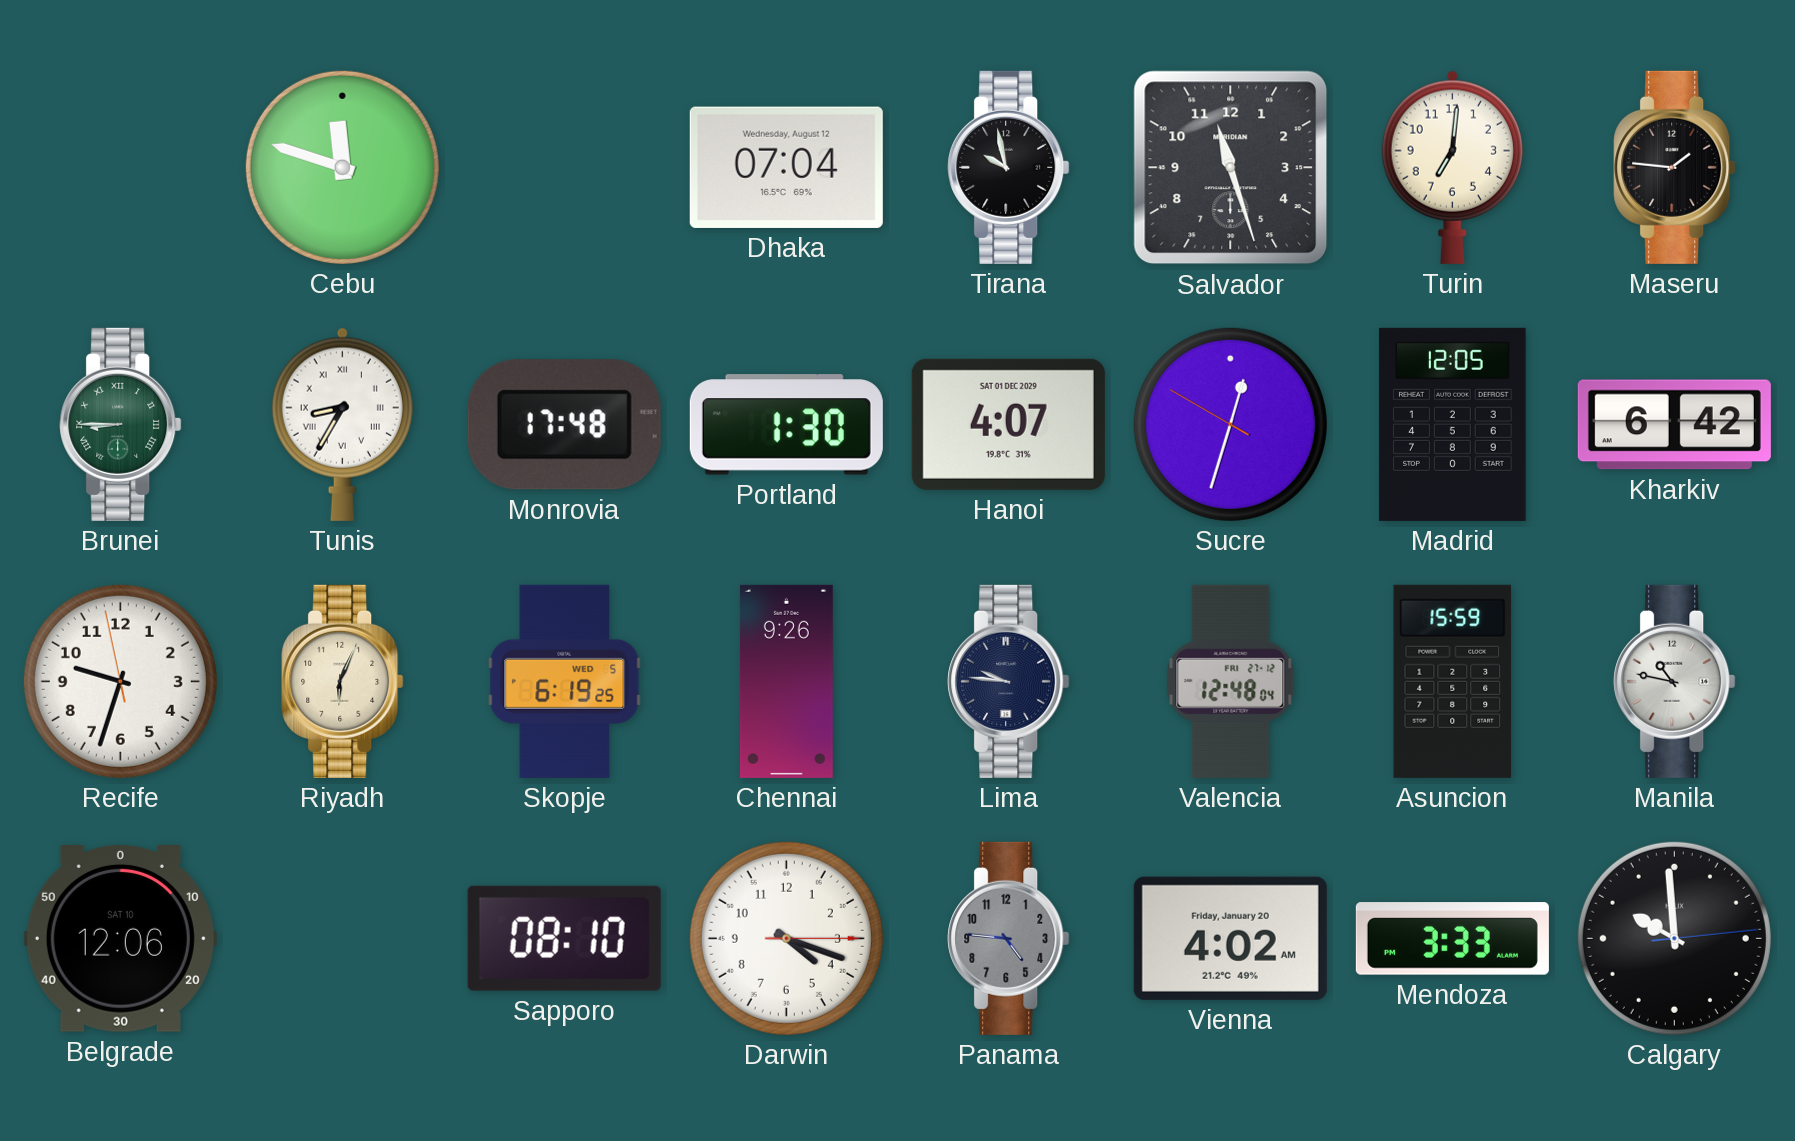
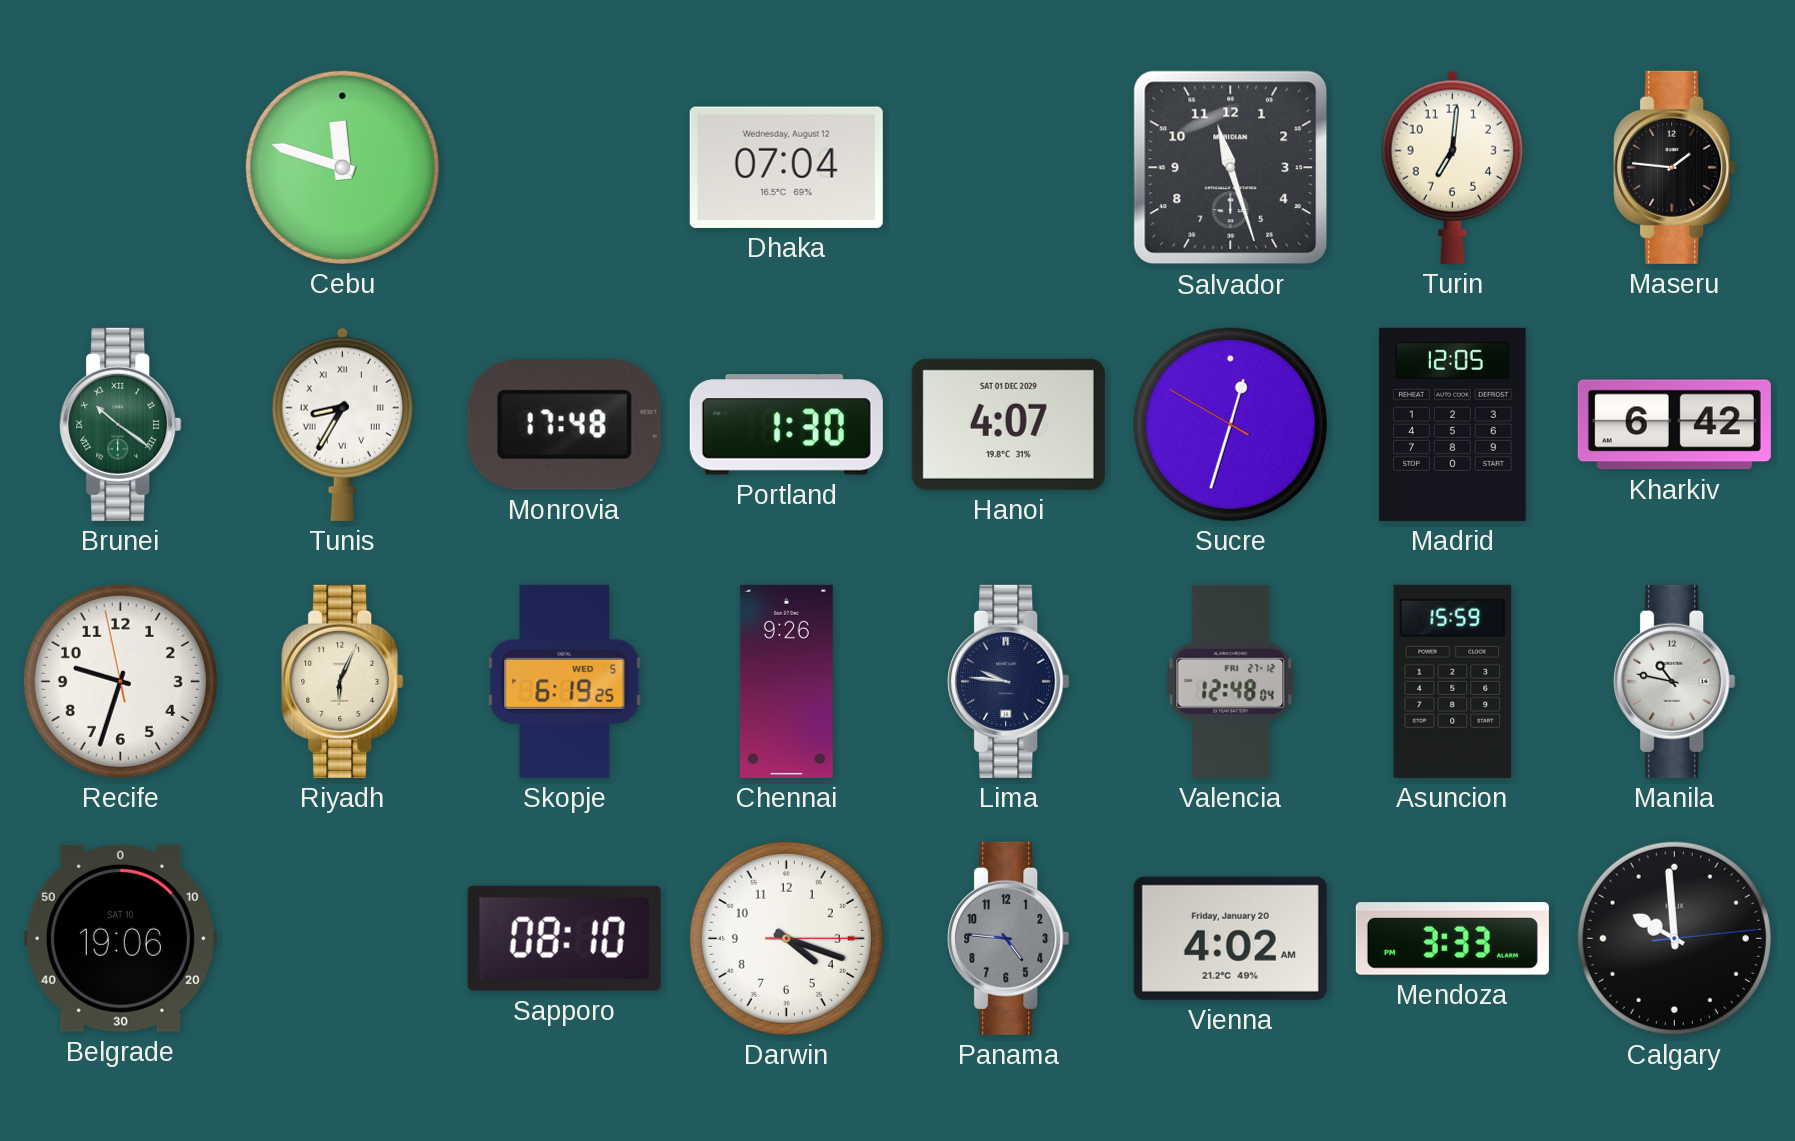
Tirana: 9:58 -> none
Brunei: 8:45 -> 10:21
Belgrade: 12:06 -> 19:06
